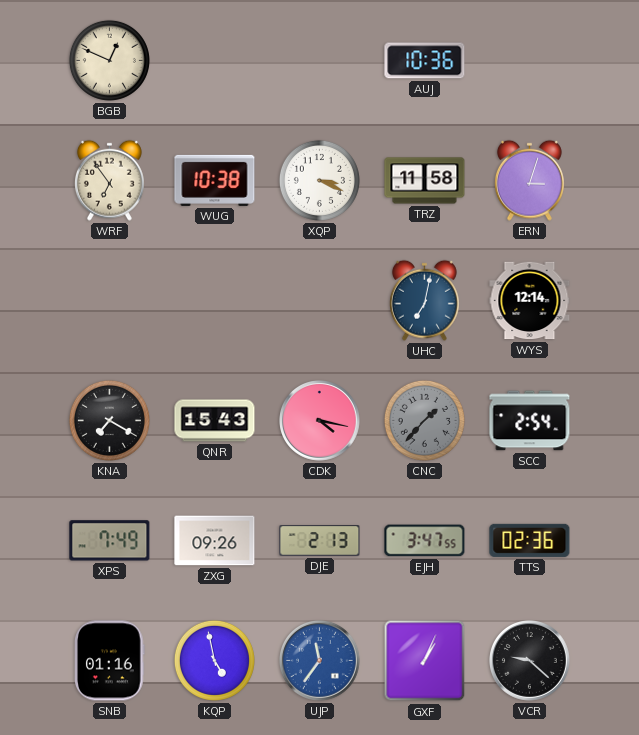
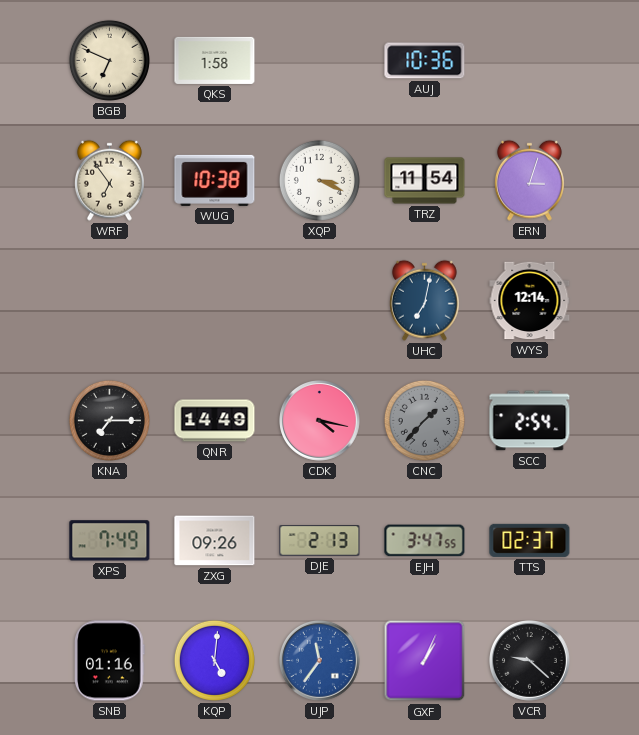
BGB: 12:49 -> 6:49
QKS: none -> 1:58
TRZ: 11:58 -> 11:54
KNA: 7:20 -> 7:15
QNR: 15:43 -> 14:49
TTS: 02:36 -> 02:37
KQP: 4:58 -> 5:01
